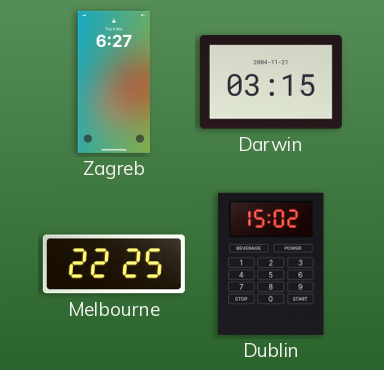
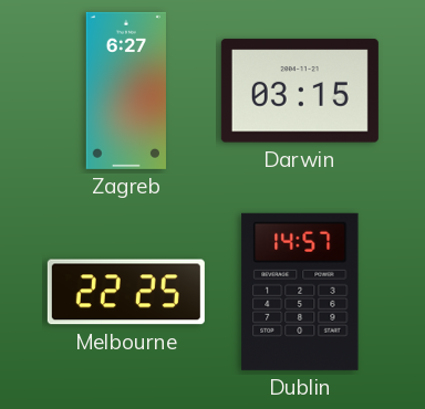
Dublin: 15:02 -> 14:57
